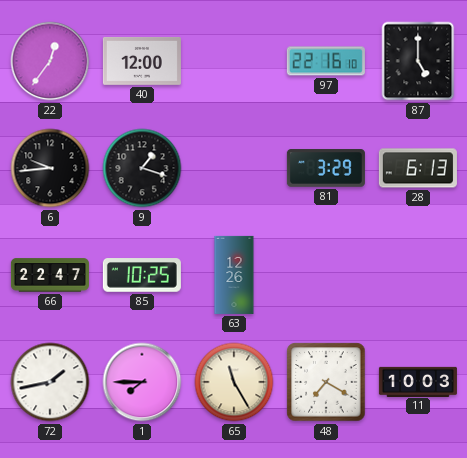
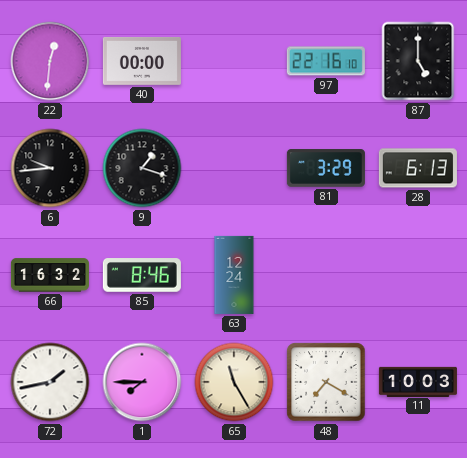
22: 12:36 -> 12:31
40: 12:00 -> 00:00
66: 22:47 -> 16:32
85: 10:25 -> 8:46
63: 12:26 -> 12:24
